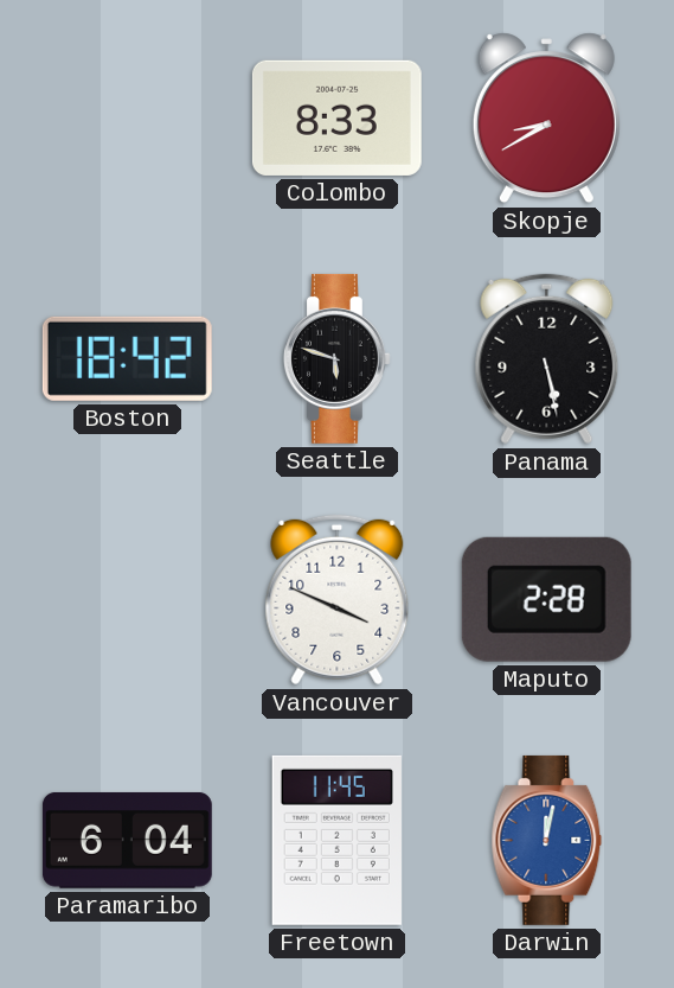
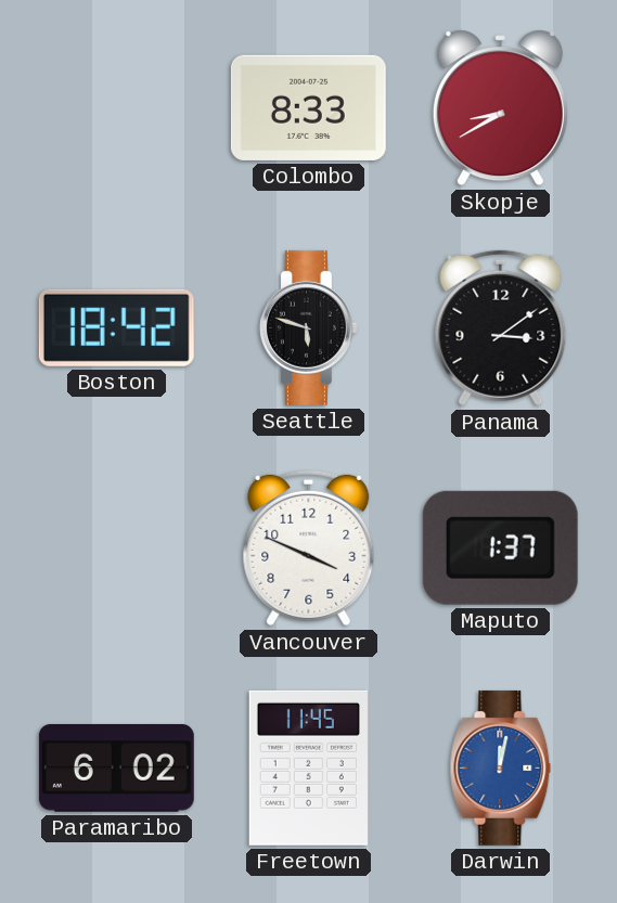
Panama: 5:28 -> 3:09
Maputo: 2:28 -> 1:37
Paramaribo: 6:04 -> 6:02
